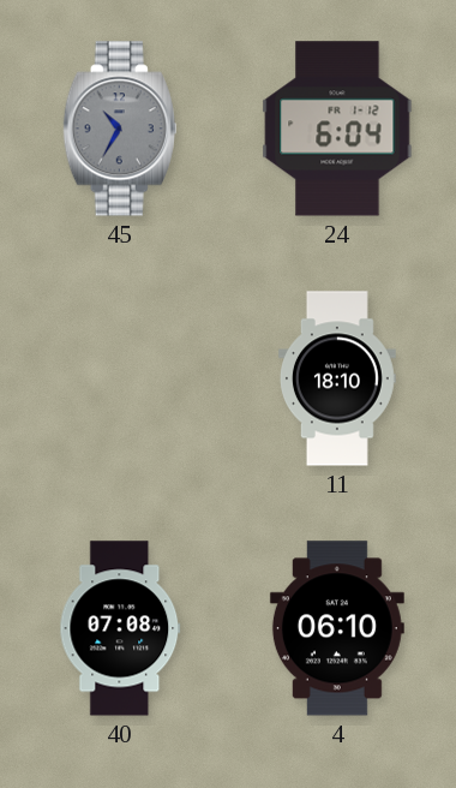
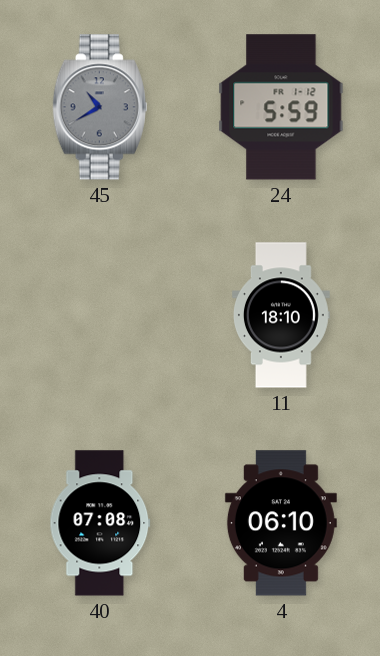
45: 10:35 -> 10:40
24: 6:04 -> 5:59
